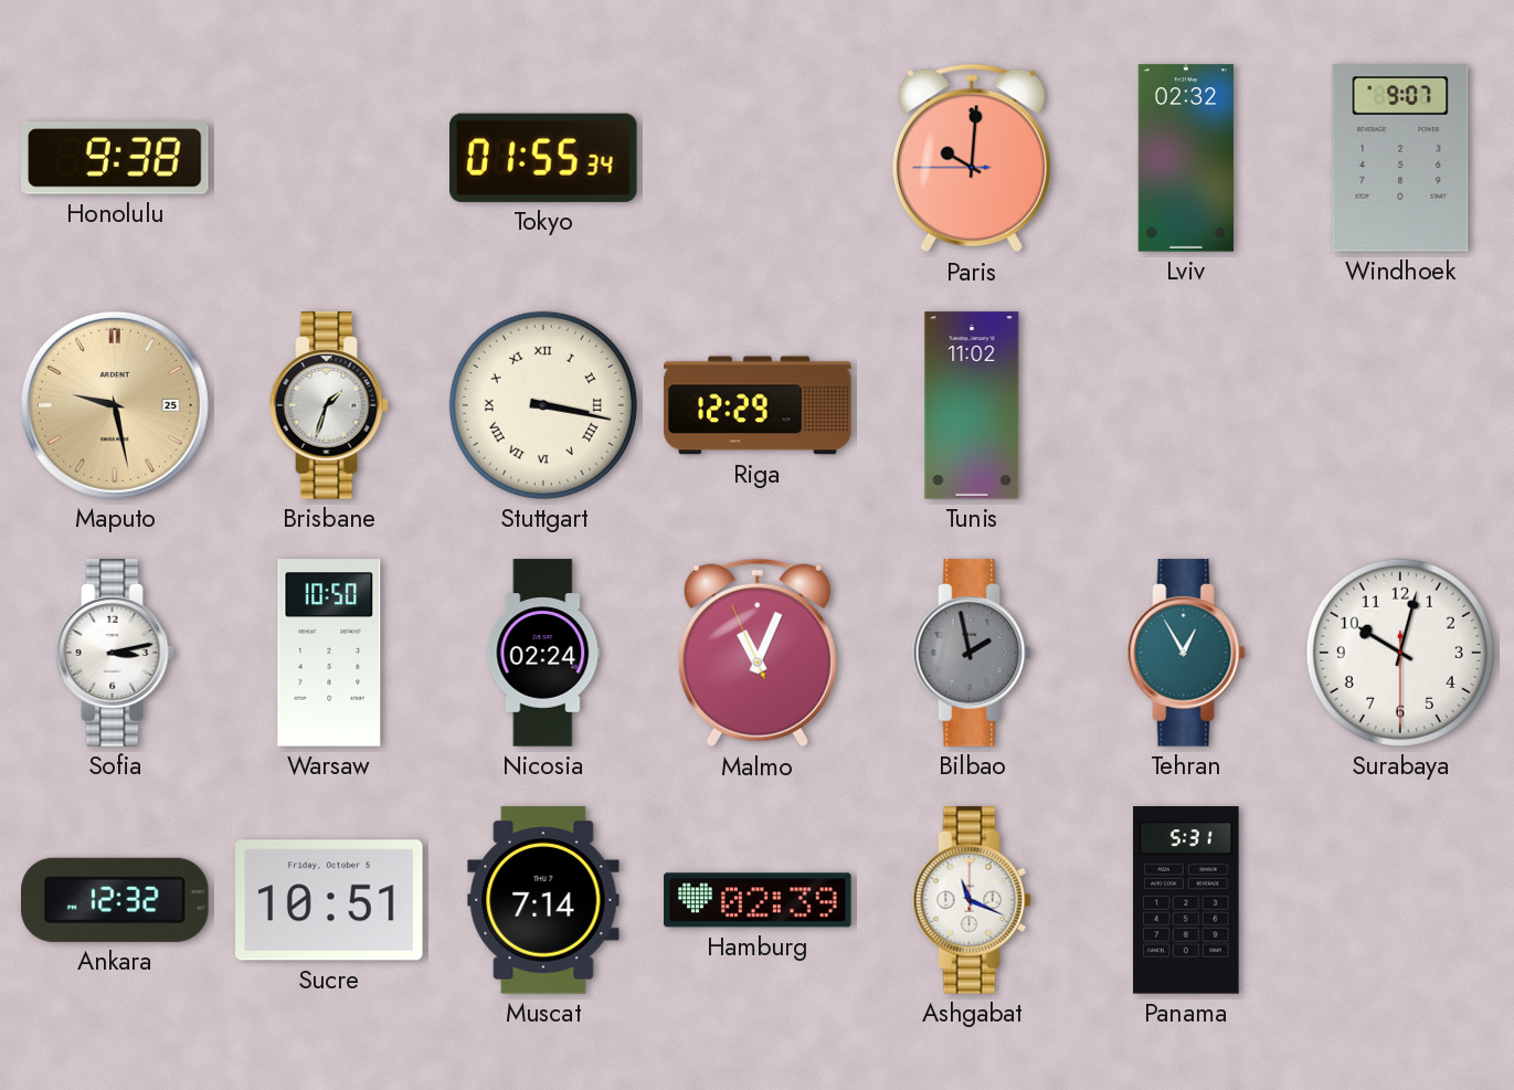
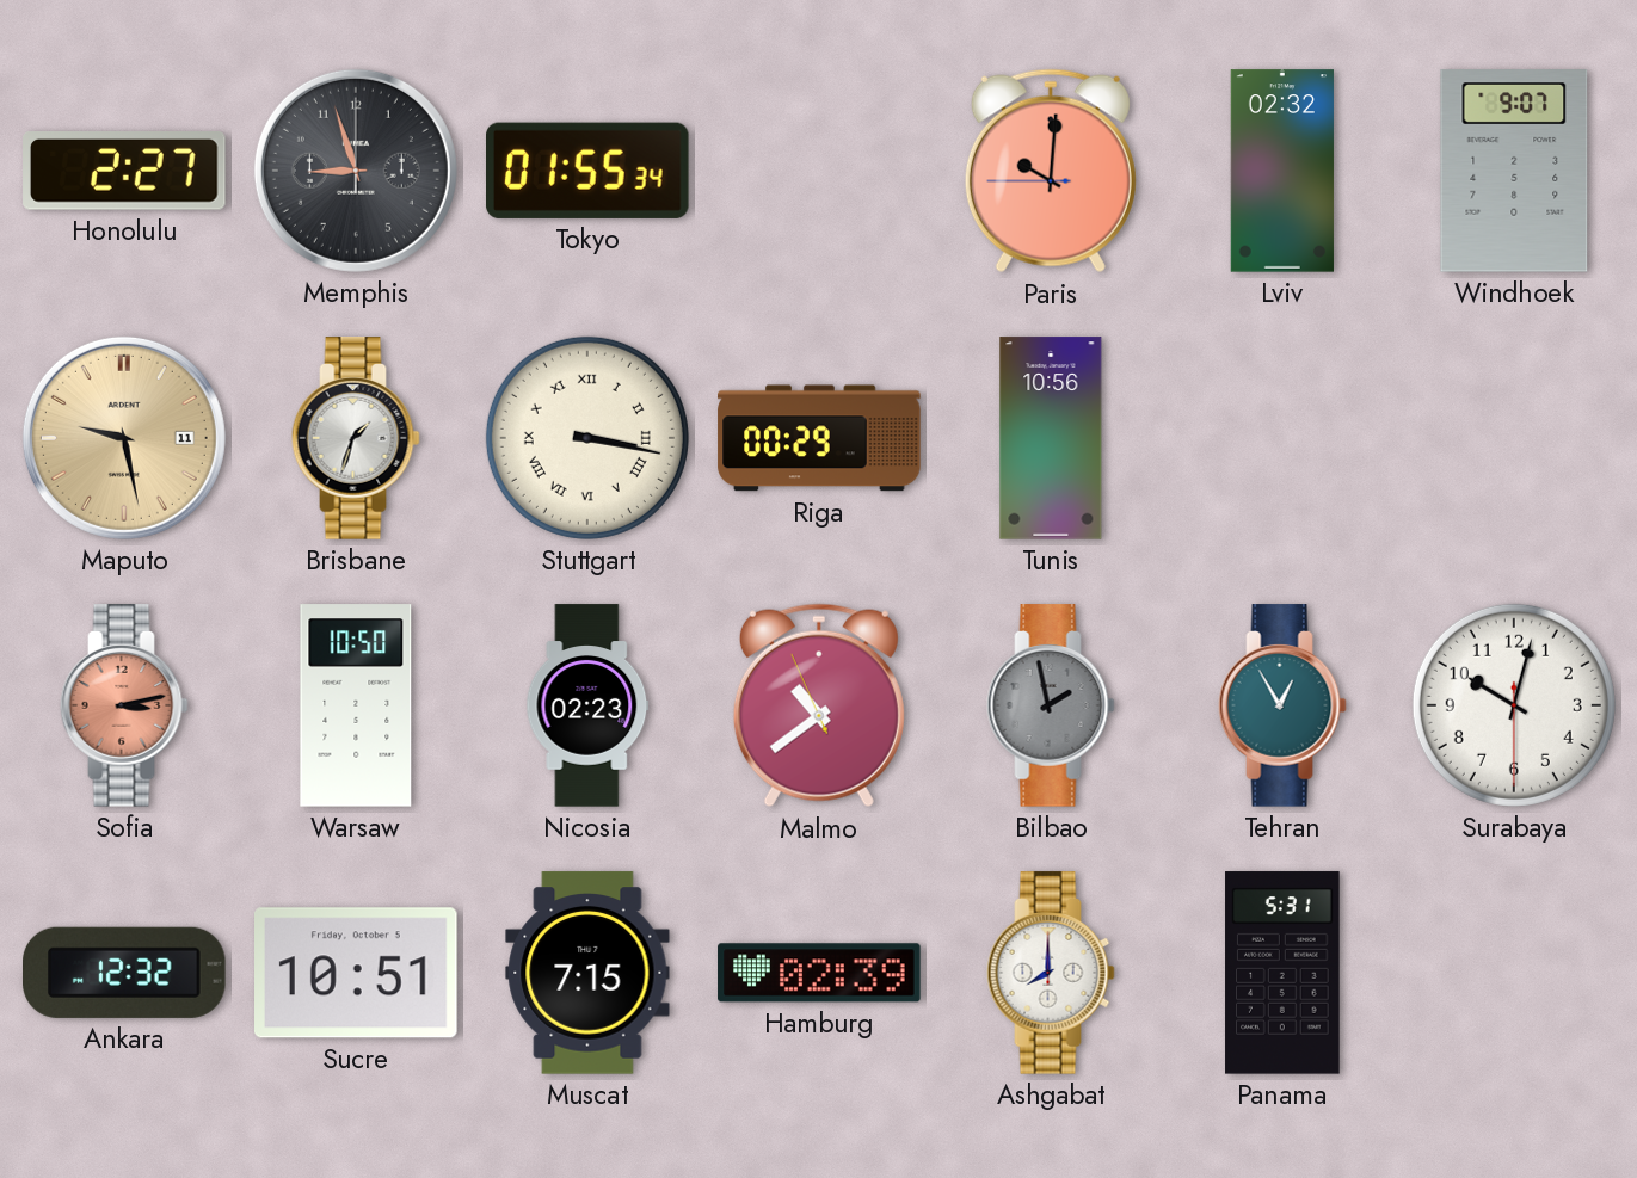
Honolulu: 9:38 -> 2:27
Memphis: none -> 8:57
Maputo date: 25 -> 11
Riga: 12:29 -> 00:29
Tunis: 11:02 -> 10:56
Sofia dial: white -> salmon
Nicosia: 02:24 -> 02:23
Malmo: 11:03 -> 10:38
Muscat: 7:14 -> 7:15
Ashgabat: 11:19 -> 8:00
